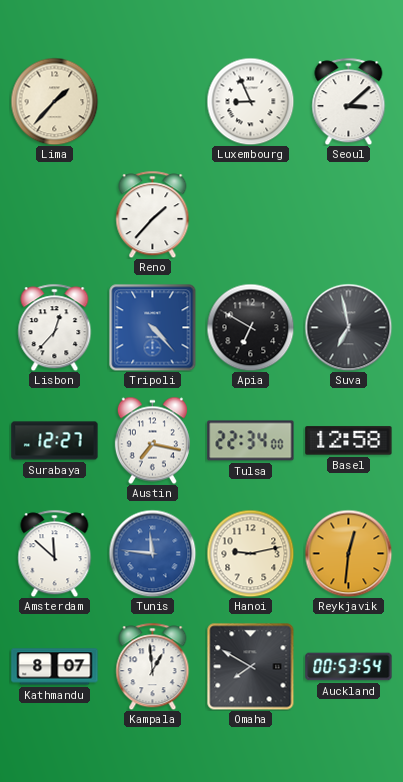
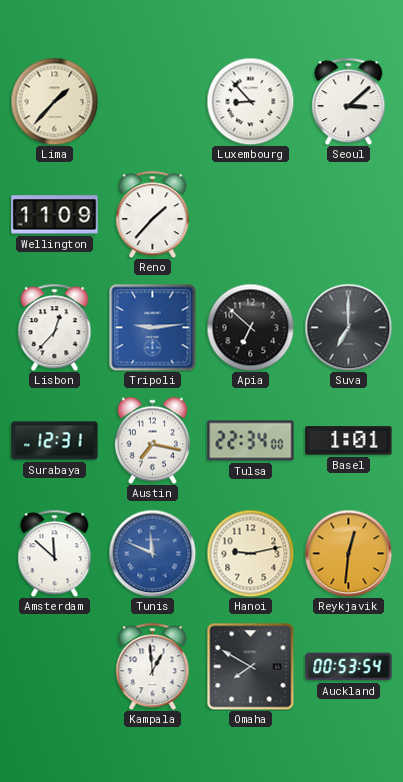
Luxembourg: 8:56 -> 8:53
Wellington: none -> 11:09
Tripoli: 4:23 -> 9:14
Apia: 6:50 -> 6:52
Suva: 6:58 -> 7:00
Surabaya: 12:27 -> 12:31
Basel: 12:58 -> 1:01
Tunis: 11:46 -> 11:49
Kathmandu: 8:07 -> none
